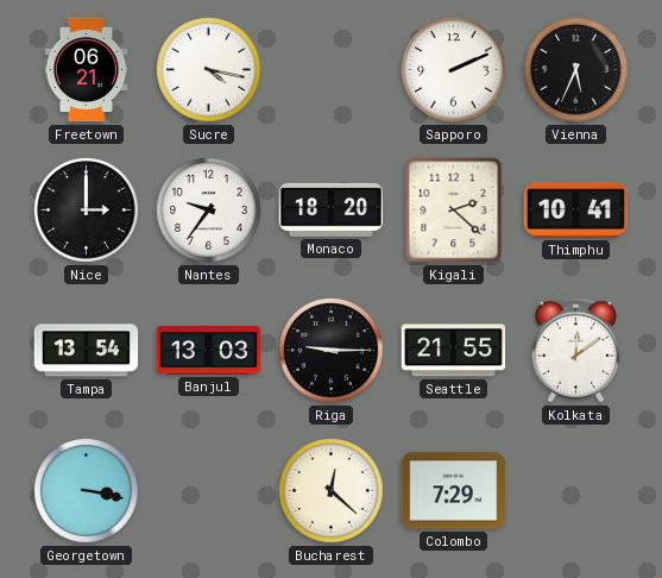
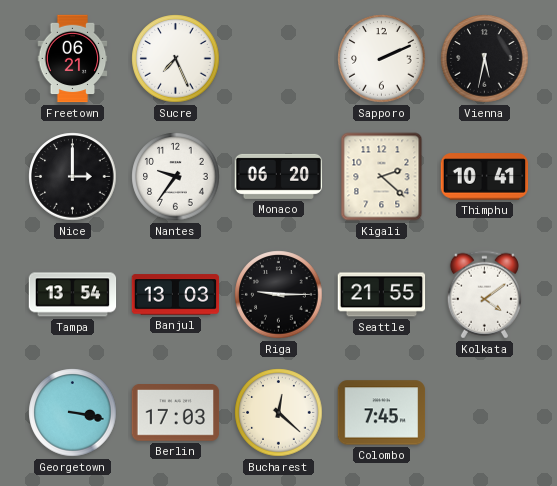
Sucre: 4:17 -> 7:26
Vienna: 5:34 -> 5:32
Monaco: 18:20 -> 06:20
Kolkata: 12:09 -> 4:09
Berlin: none -> 17:03
Colombo: 7:29 -> 7:45
